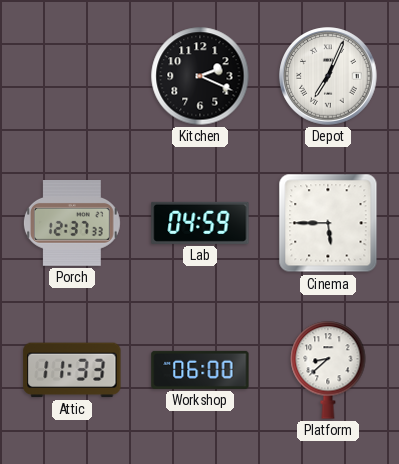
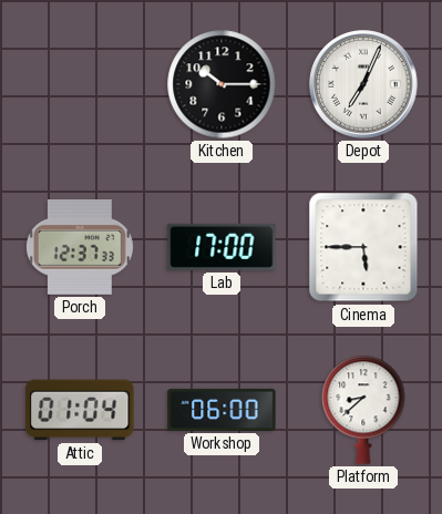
Kitchen: 2:19 -> 10:15
Lab: 04:59 -> 17:00
Attic: 11:33 -> 01:04
